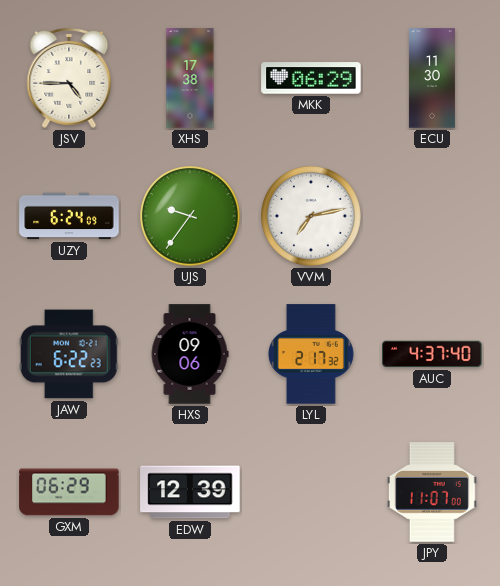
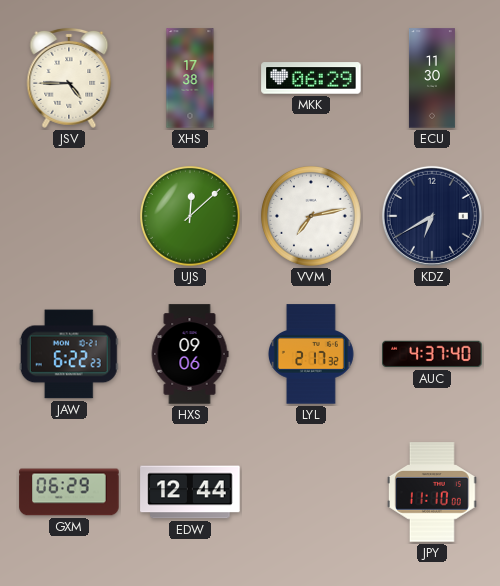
UZY: 6:24 -> none
UJS: 9:36 -> 12:08
KDZ: none -> 6:40
EDW: 12:39 -> 12:44
JPY: 11:07 -> 11:10
